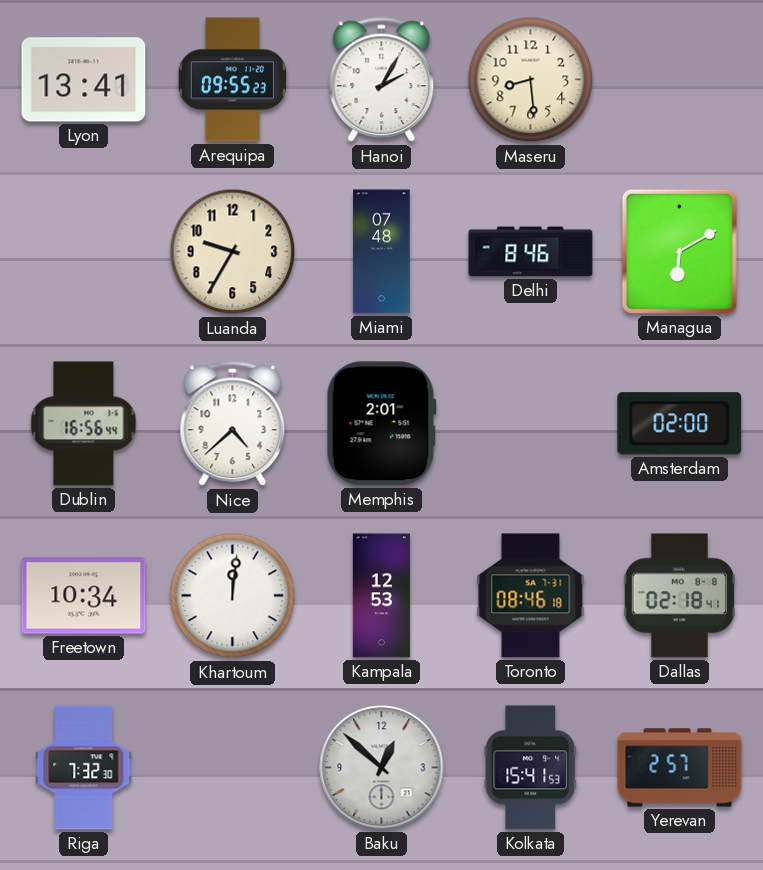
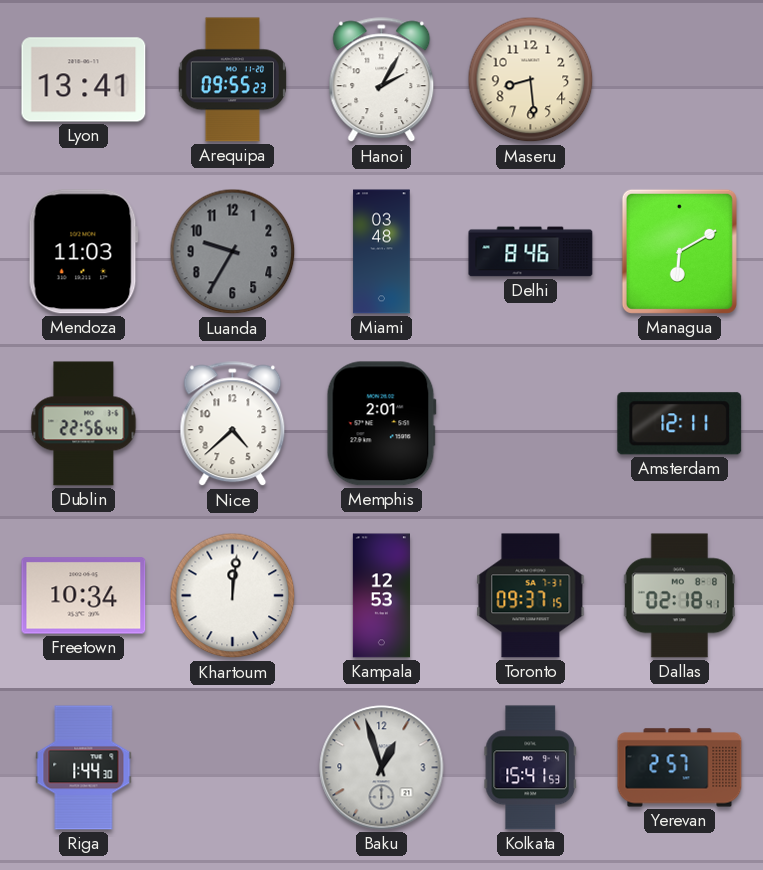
Mendoza: none -> 11:03
Luanda dial: cream -> grey
Miami: 07:48 -> 03:48
Dublin: 16:56 -> 22:56
Amsterdam: 02:00 -> 12:11
Toronto: 08:46 -> 09:37
Riga: 7:32 -> 1:44
Baku: 12:52 -> 12:57
